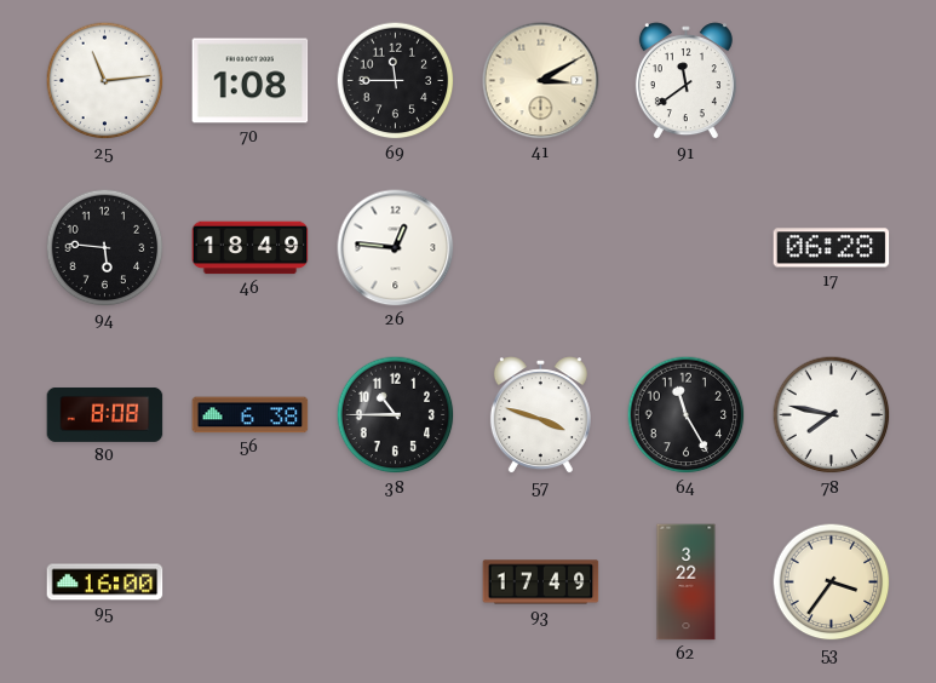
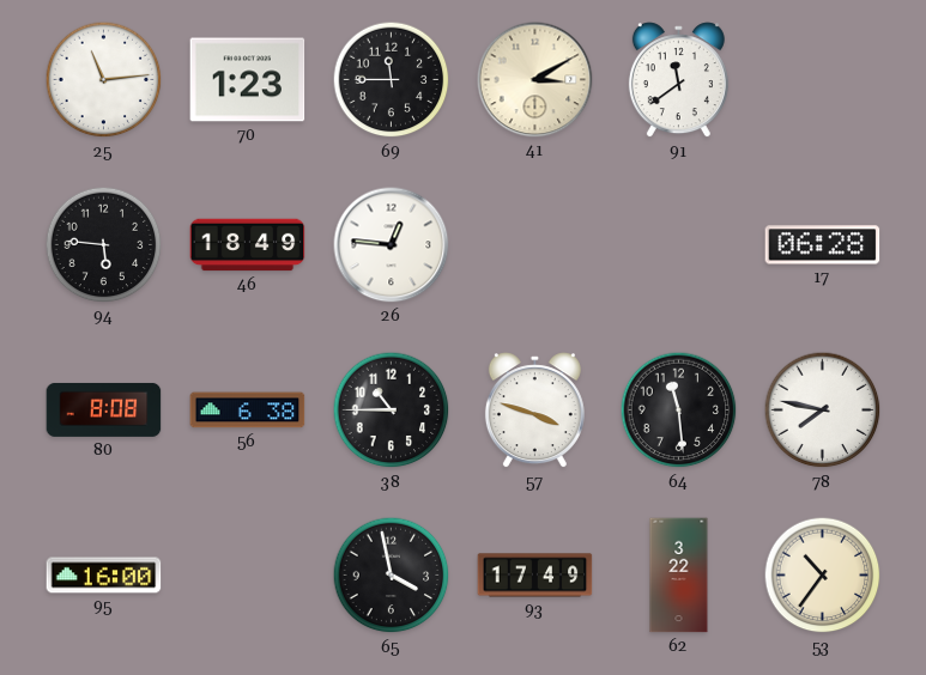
70: 1:08 -> 1:23
64: 11:25 -> 11:29
65: none -> 3:58
53: 3:36 -> 10:36
